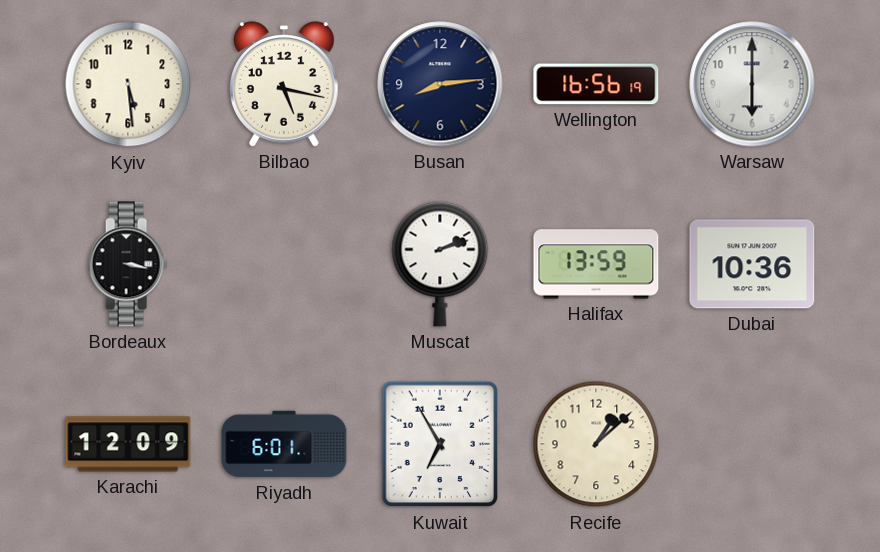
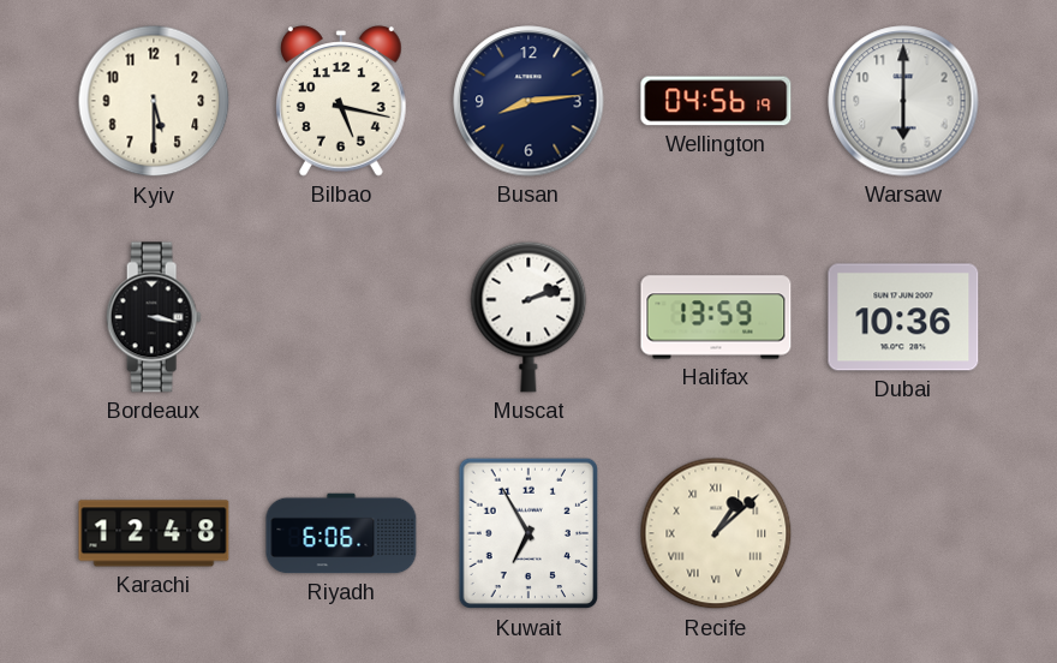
Kyiv: 5:29 -> 5:30
Wellington: 16:56 -> 04:56
Karachi: 12:09 -> 12:48
Riyadh: 6:01 -> 6:06
Recife numerals: Arabic -> Roman
